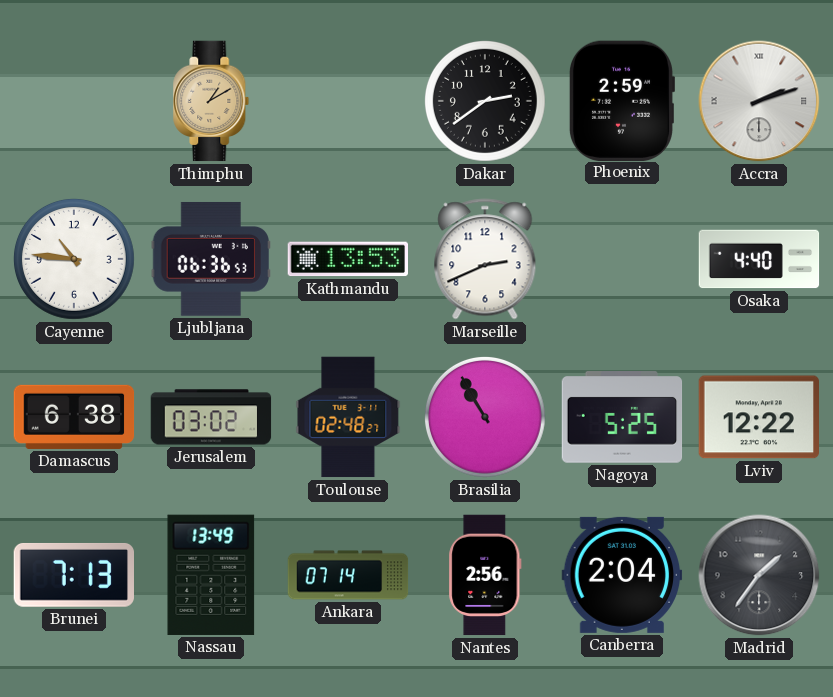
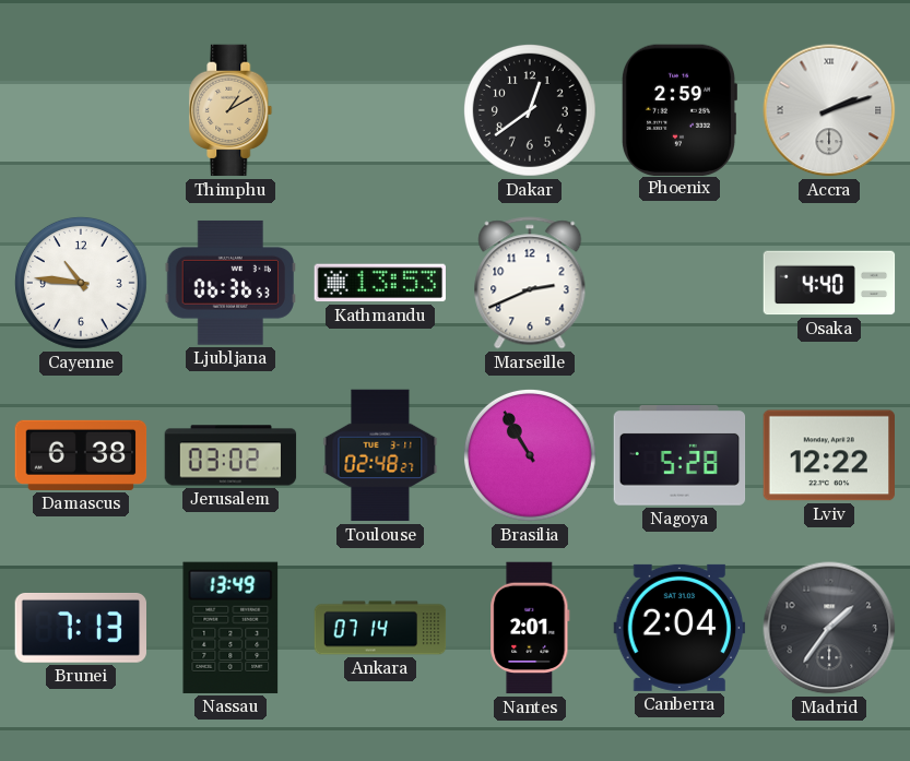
Dakar: 2:39 -> 12:39
Nagoya: 5:25 -> 5:28
Nantes: 2:56 -> 2:01
